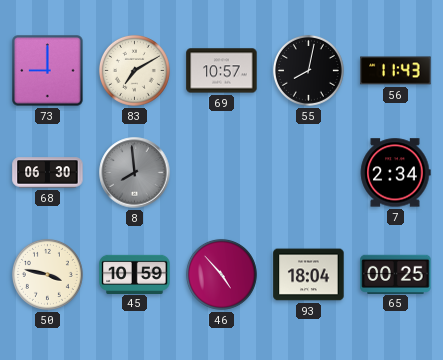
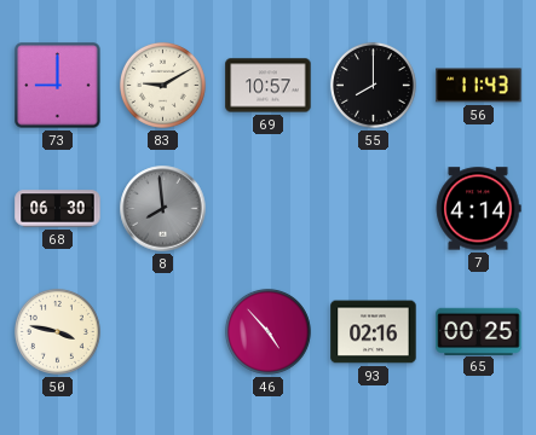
83: 7:10 -> 9:10
55: 8:02 -> 8:00
7: 2:34 -> 4:14
45: 10:59 -> none
93: 18:04 -> 02:16
